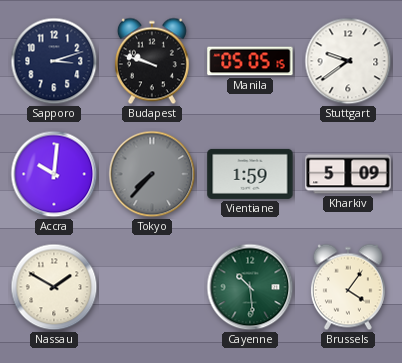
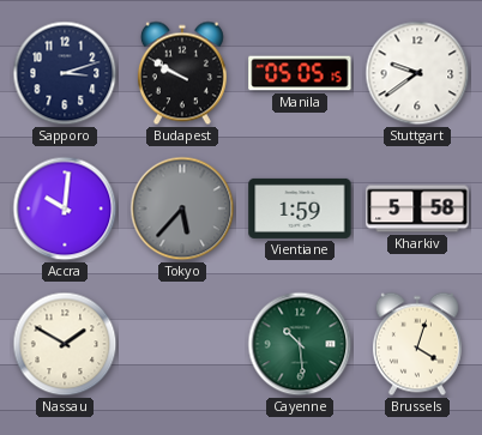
Budapest: 9:48 -> 9:50
Tokyo: 7:37 -> 5:37
Kharkiv: 5:09 -> 5:58
Brussels: 4:06 -> 4:03
